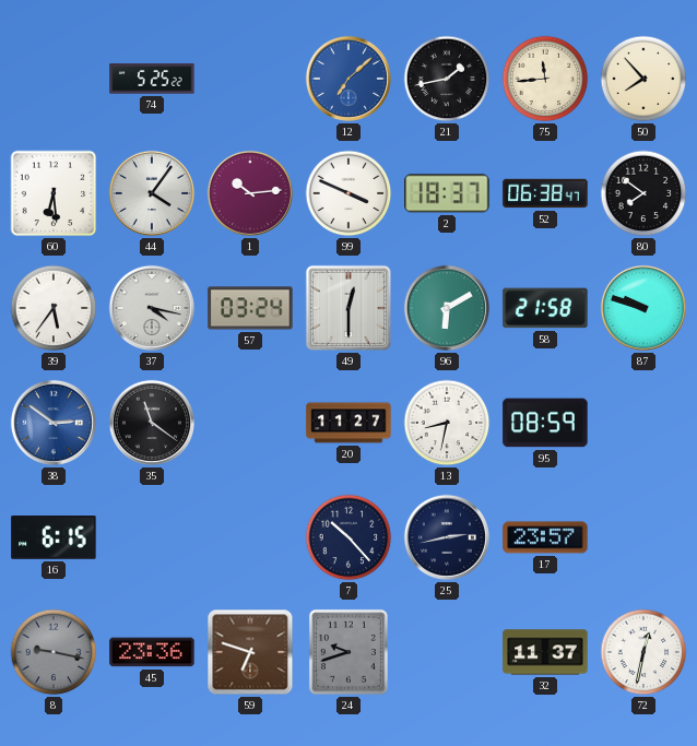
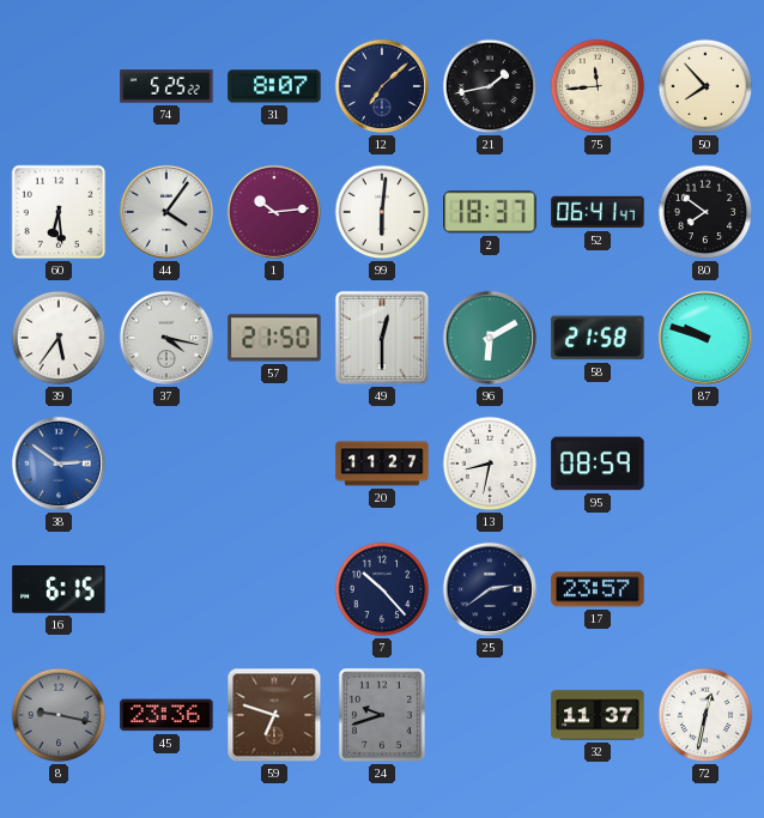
31: none -> 8:07
12 dial: blue -> navy
99: 3:49 -> 6:01
52: 06:38 -> 06:41
57: 03:24 -> 21:50
35: 11:21 -> none
25: 2:43 -> 2:39
